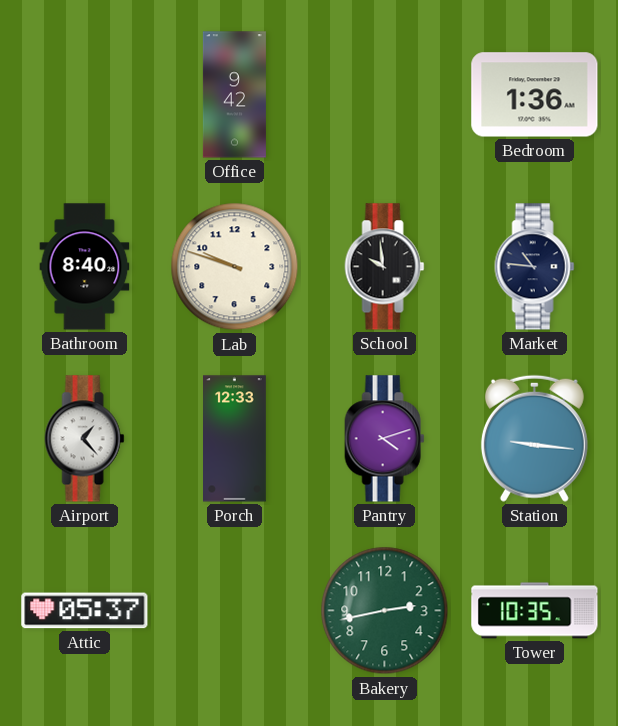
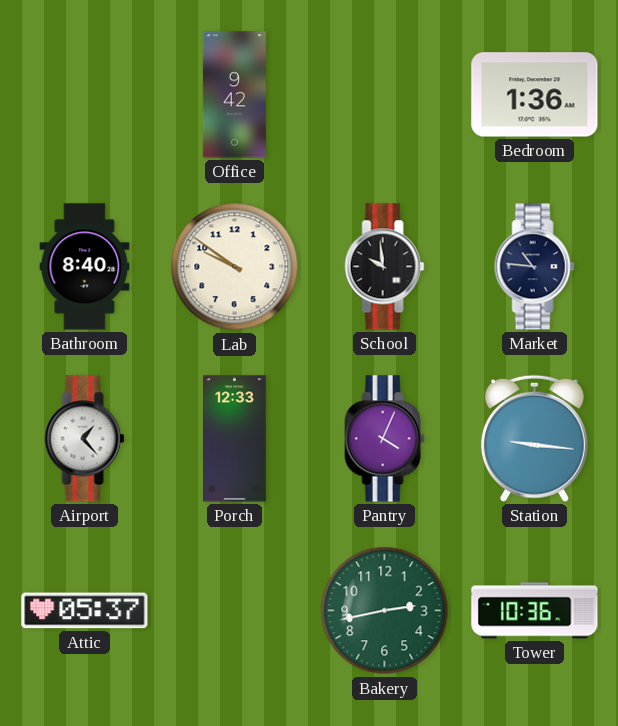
Lab: 9:48 -> 9:51
Pantry: 4:12 -> 4:04
Tower: 10:35 -> 10:36
